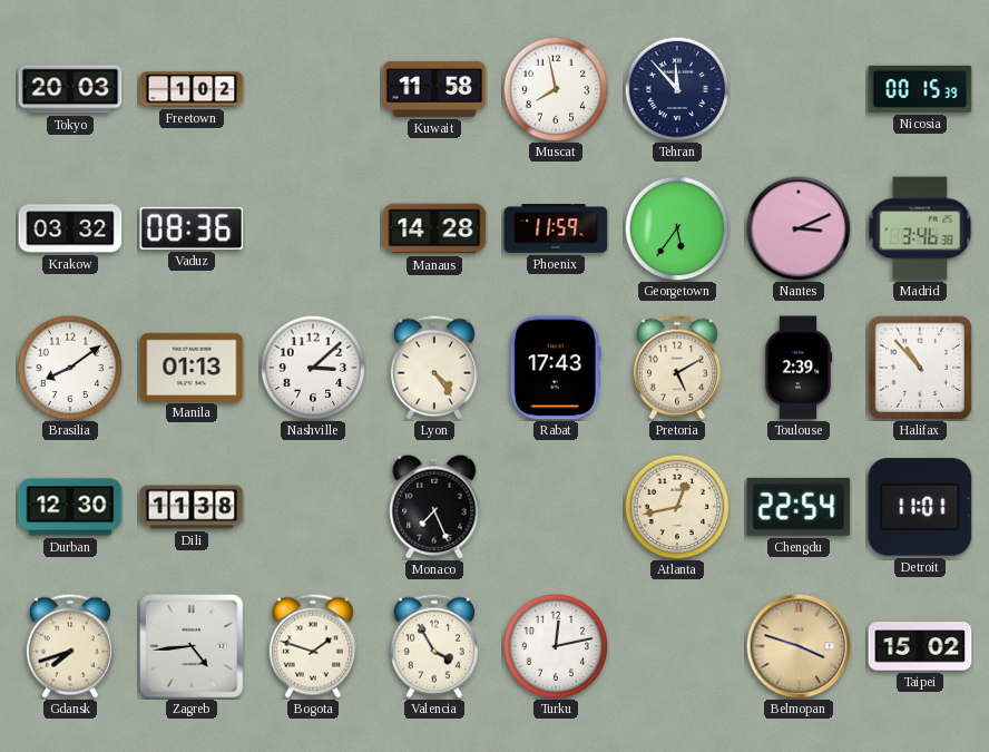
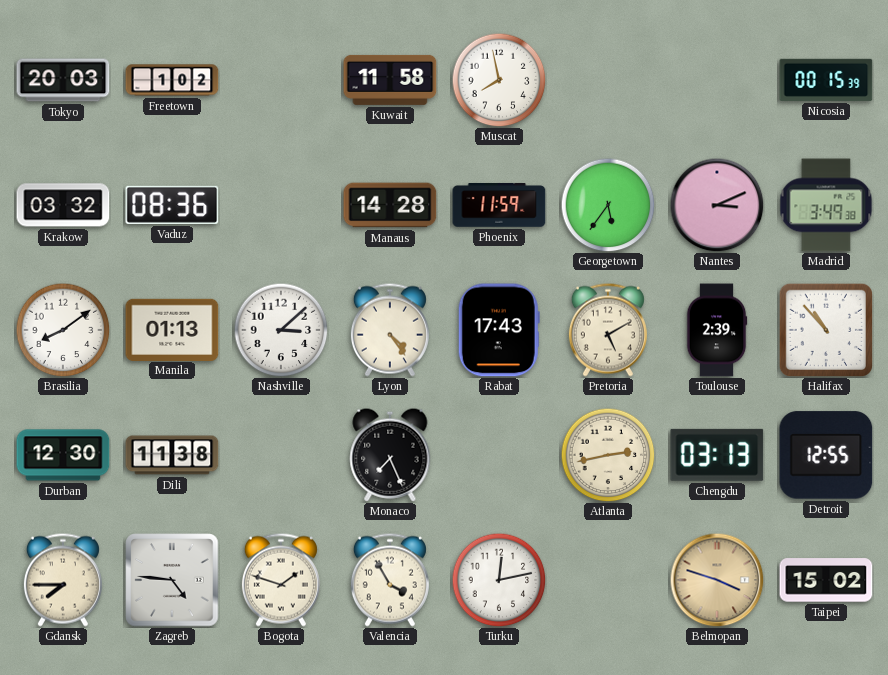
Tehran: 11:53 -> none
Madrid: 3:46 -> 3:49
Atlanta: 12:43 -> 2:43
Chengdu: 22:54 -> 03:13
Detroit: 11:01 -> 12:55
Gdansk: 7:42 -> 7:45
Zagreb: 4:44 -> 4:46
